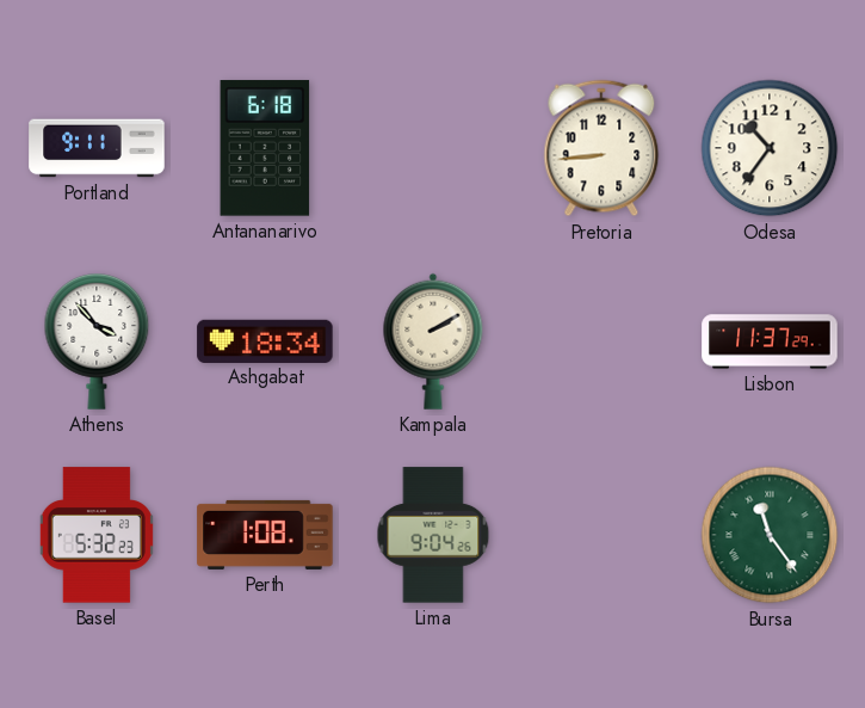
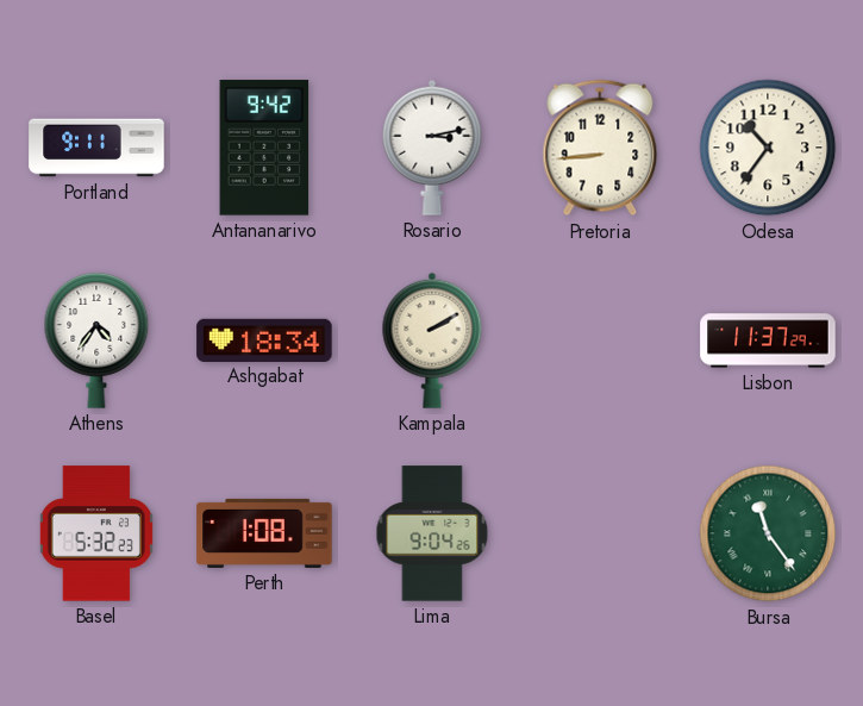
Antananarivo: 6:18 -> 9:42
Rosario: none -> 3:13
Athens: 3:53 -> 4:36
